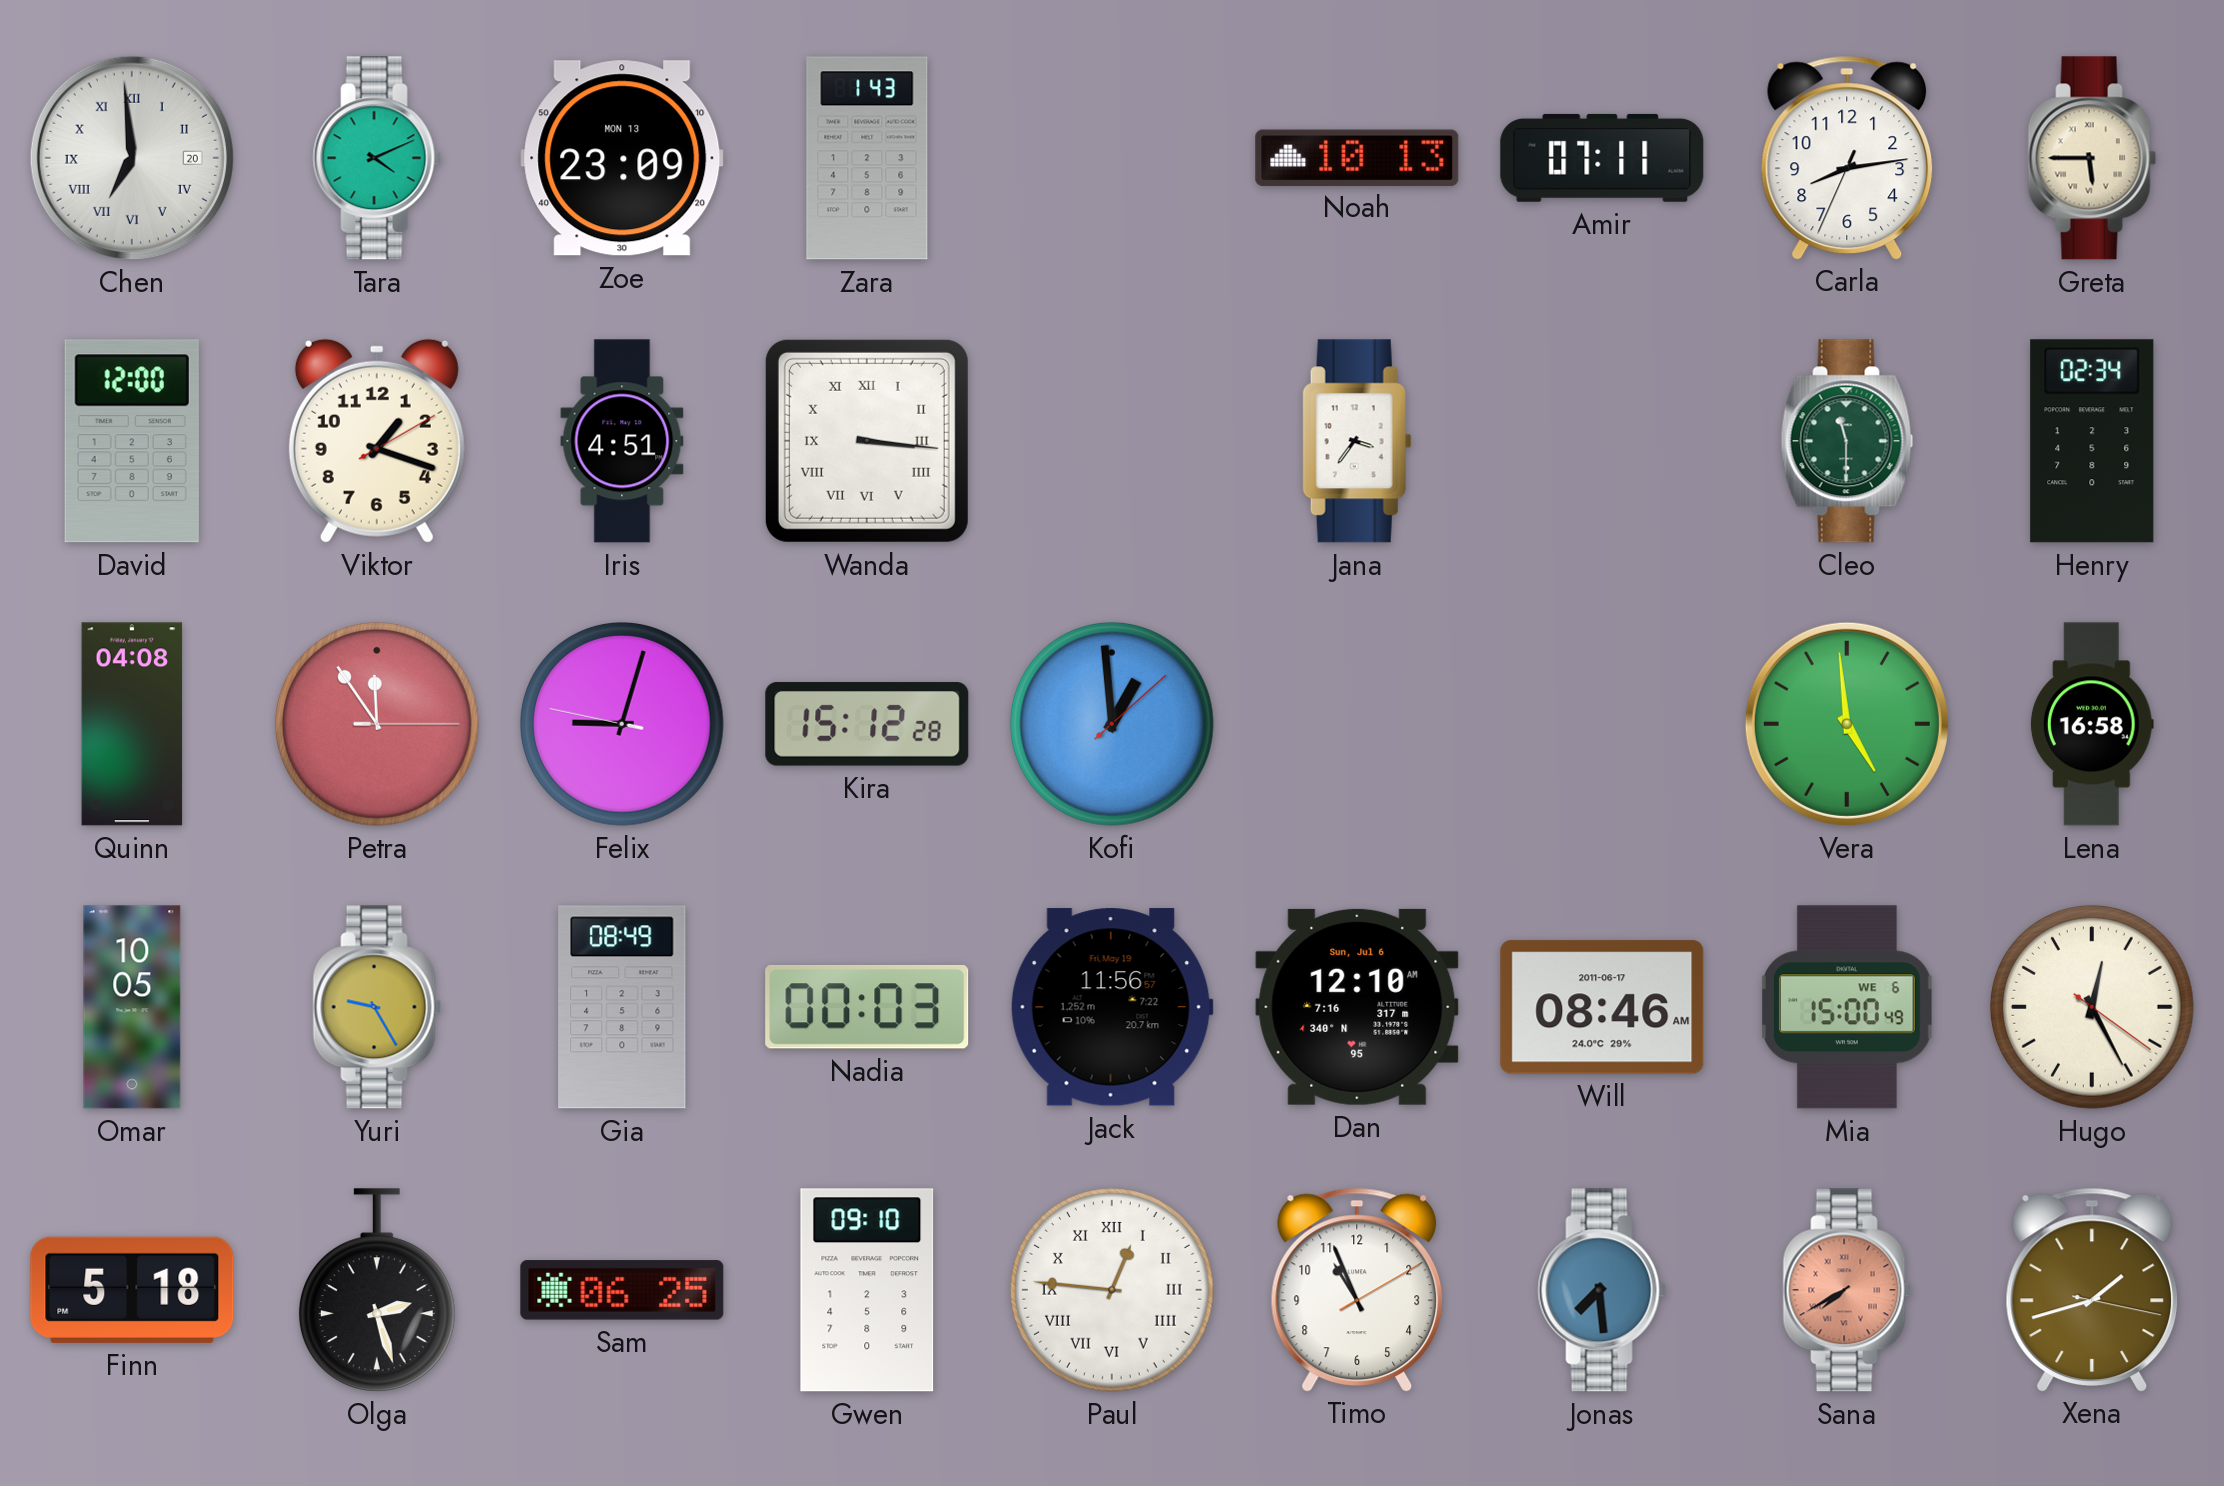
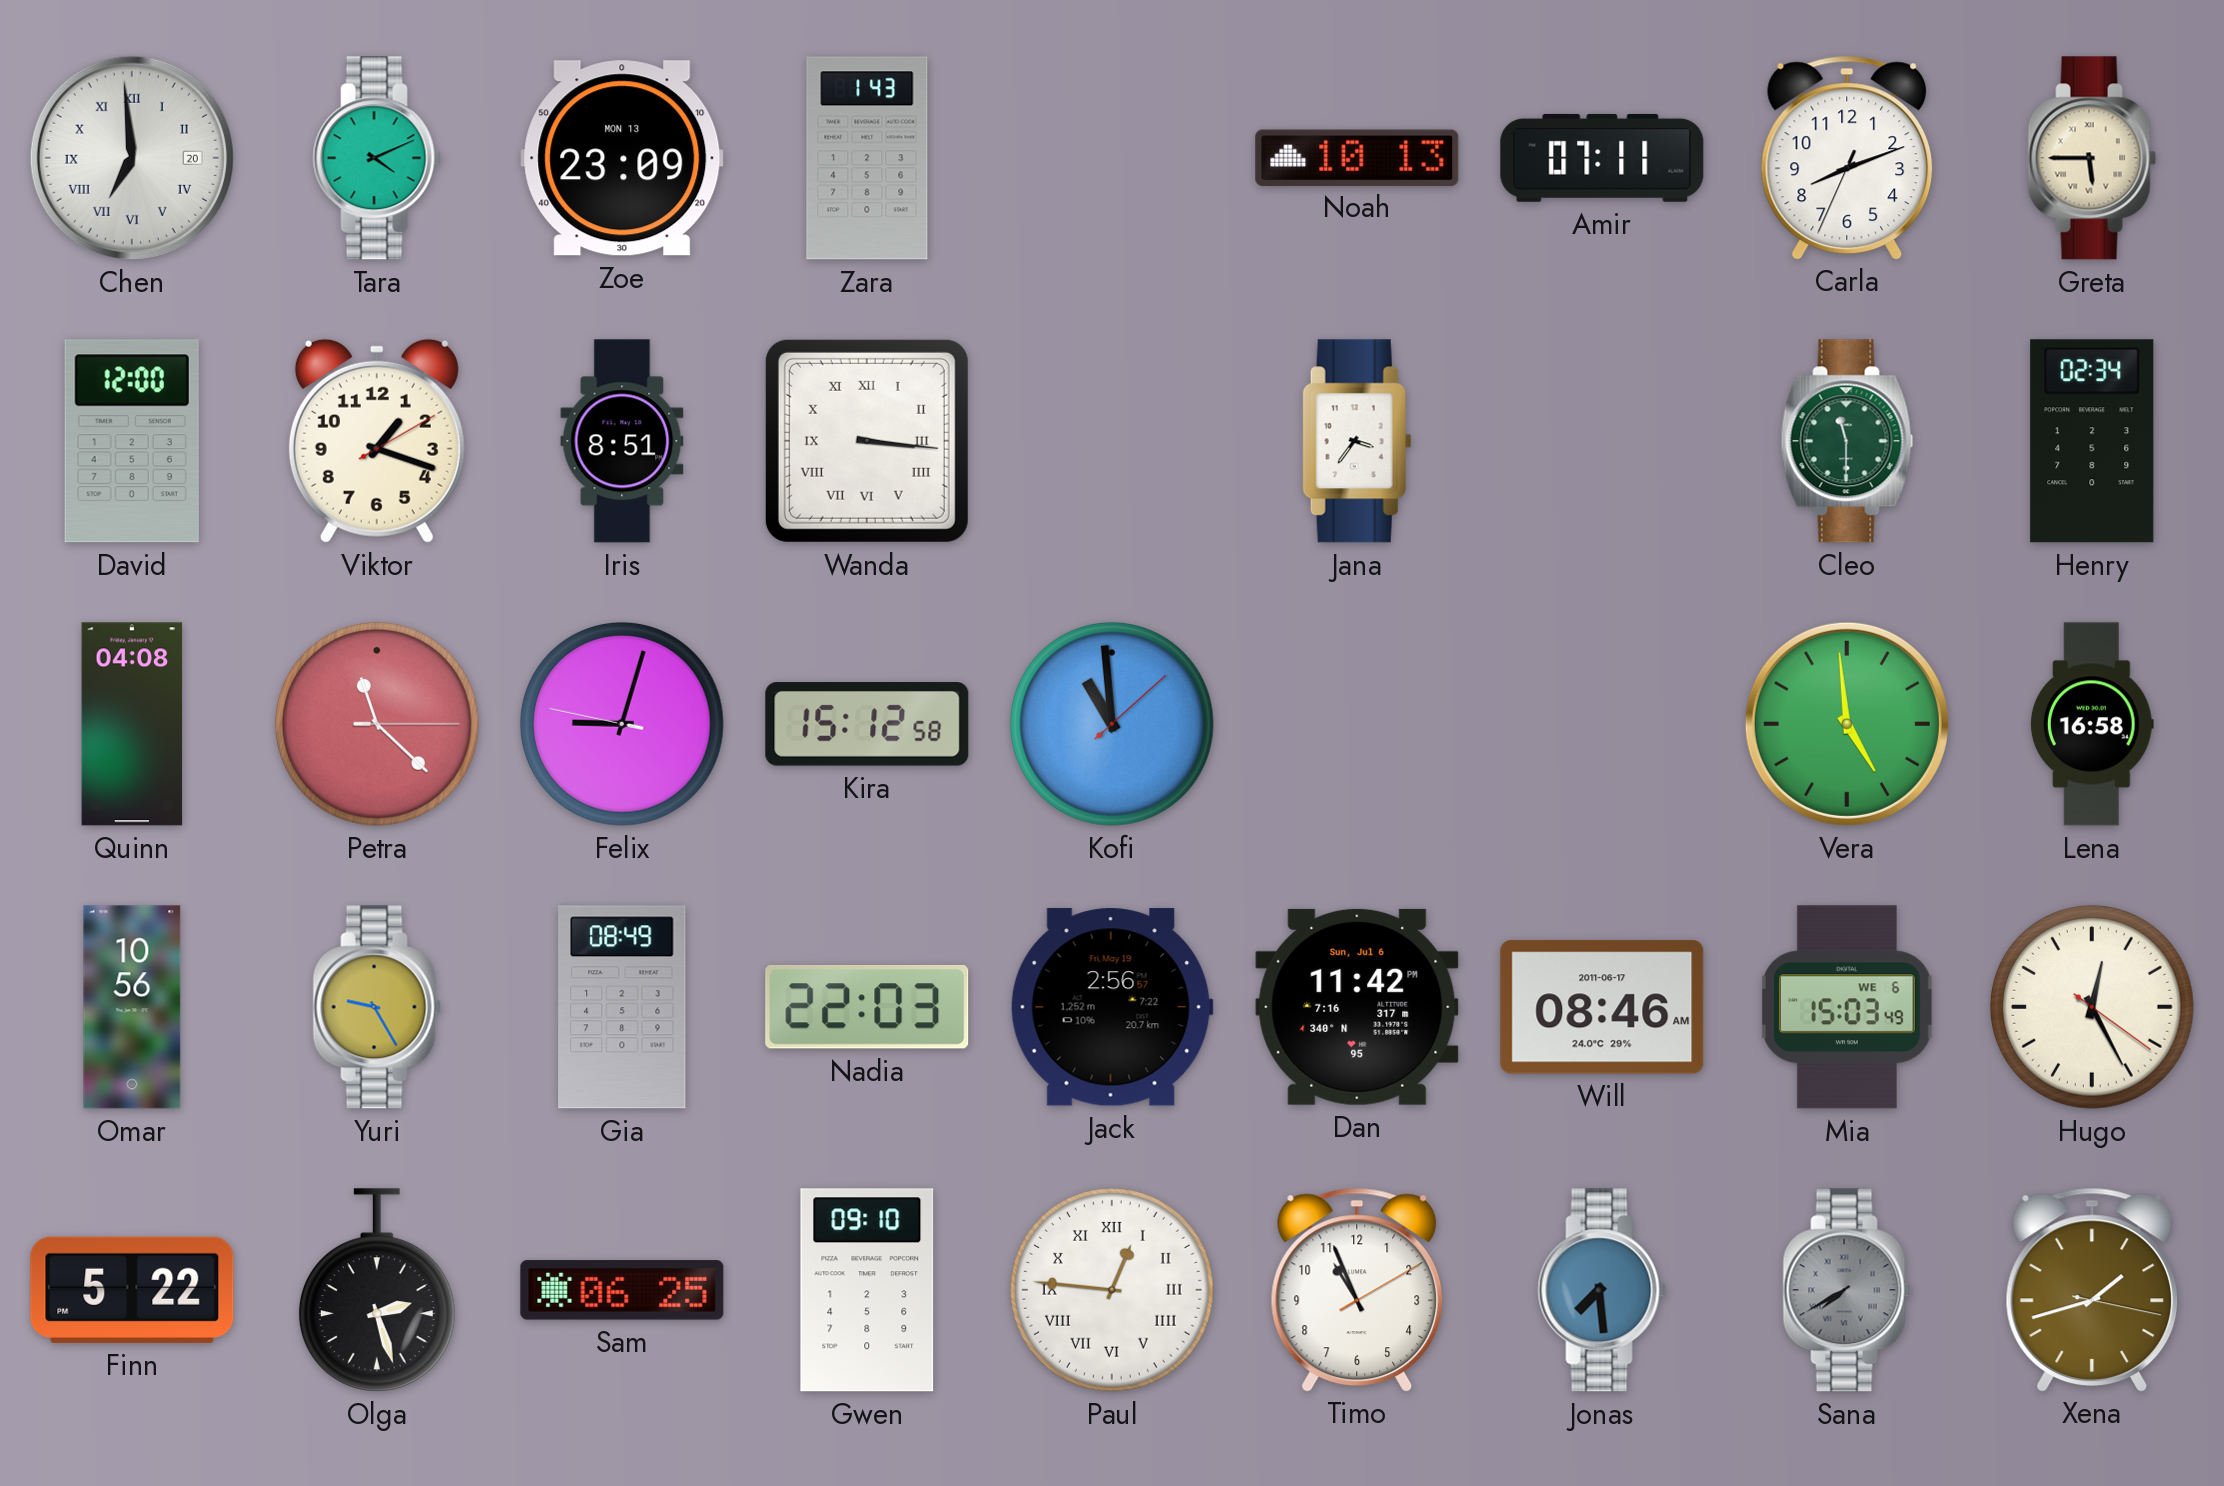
Carla: 8:13 -> 8:11
Iris: 4:51 -> 8:51
Petra: 11:54 -> 11:22
Kira: 15:12:28 -> 15:12:58
Kofi: 12:59 -> 10:59
Omar: 10:05 -> 10:56
Nadia: 00:03 -> 22:03
Jack: 11:56 -> 2:56
Dan: 12:10 -> 11:42
Mia: 15:00 -> 15:03
Finn: 5:18 -> 5:22
Sana dial: salmon -> grey
